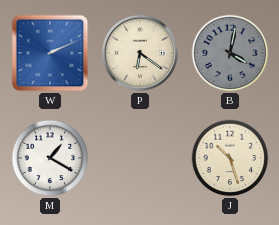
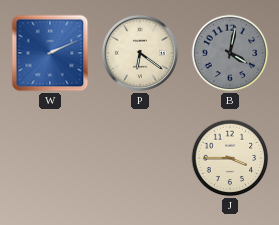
M: 1:20 -> none
J: 10:27 -> 3:45
